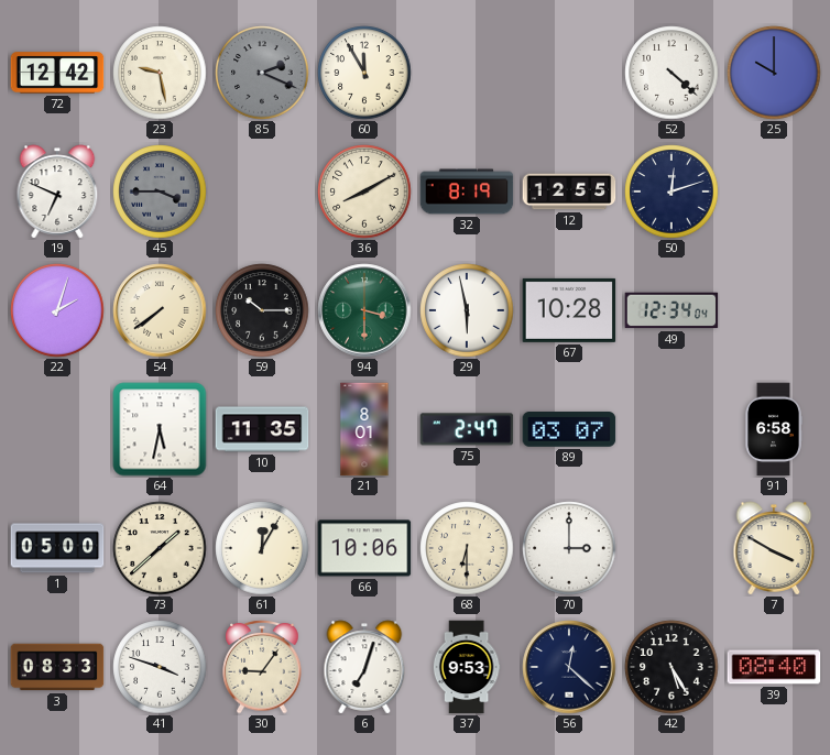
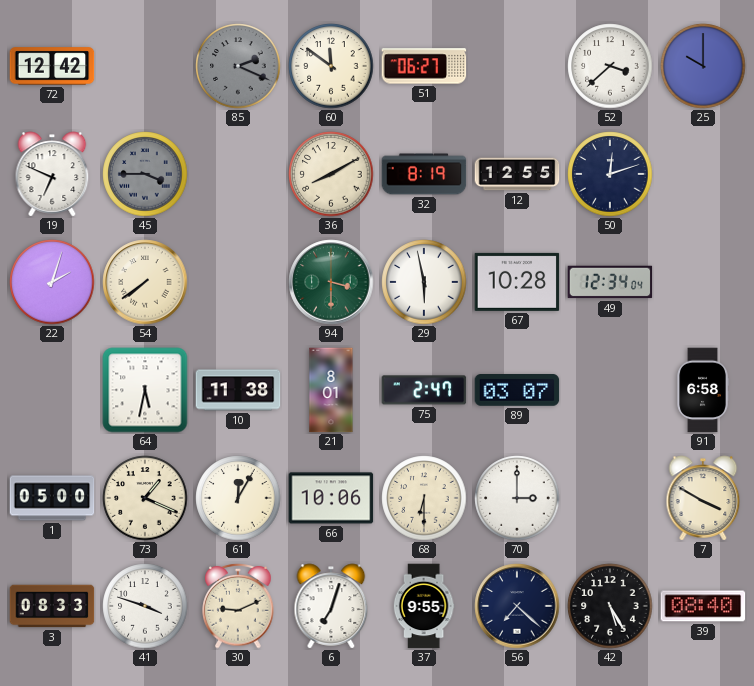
23: 9:28 -> none
60: 11:55 -> 11:51
51: none -> 06:27
52: 4:22 -> 3:38
59: 10:15 -> none
10: 11:35 -> 11:38
73: 1:38 -> 1:19
30: 9:06 -> 9:11
37: 9:53 -> 9:55
56: 12:22 -> 7:22
